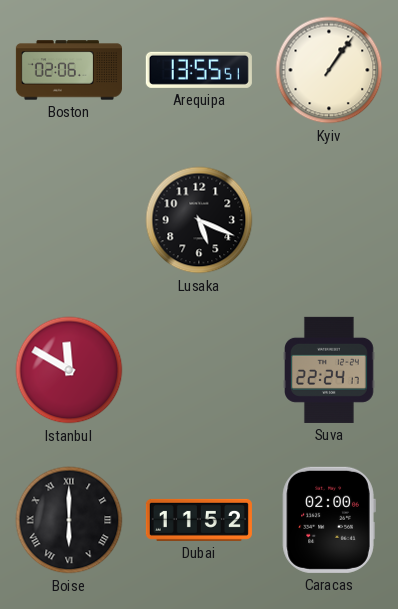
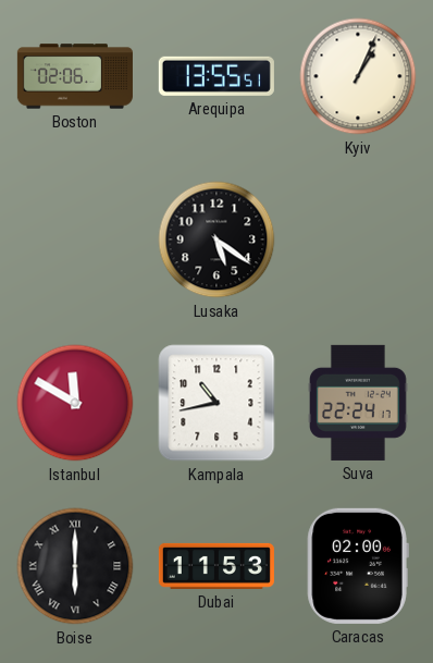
Kyiv: 1:06 -> 1:04
Lusaka: 5:19 -> 5:21
Kampala: none -> 10:43
Dubai: 11:52 -> 11:53
